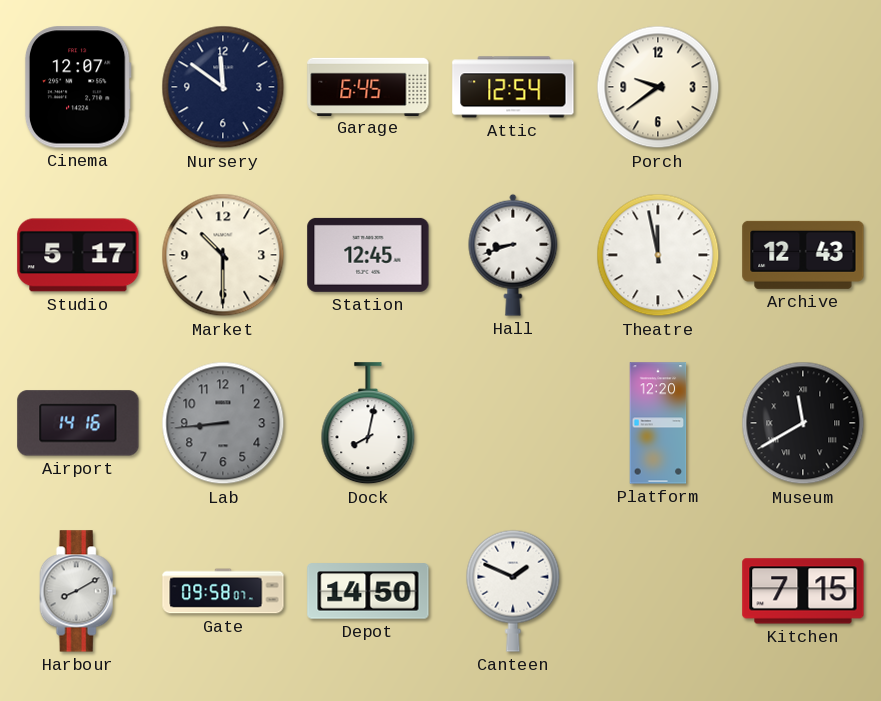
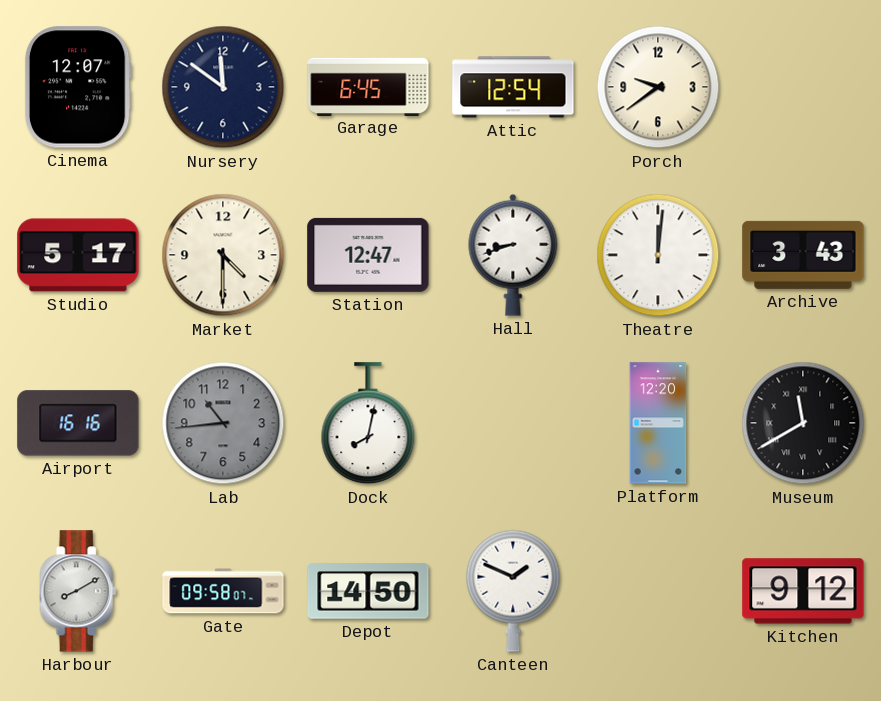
Market: 10:30 -> 4:30
Station: 12:45 -> 12:47
Theatre: 11:58 -> 12:01
Archive: 12:43 -> 3:43
Airport: 14:16 -> 16:16
Lab: 8:44 -> 10:44
Kitchen: 7:15 -> 9:12
